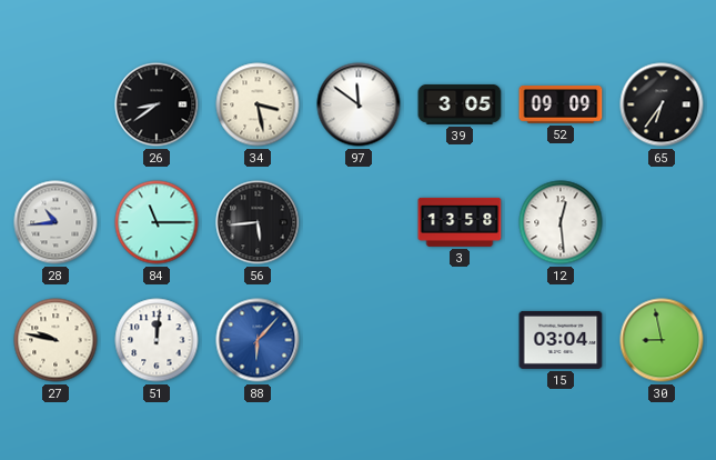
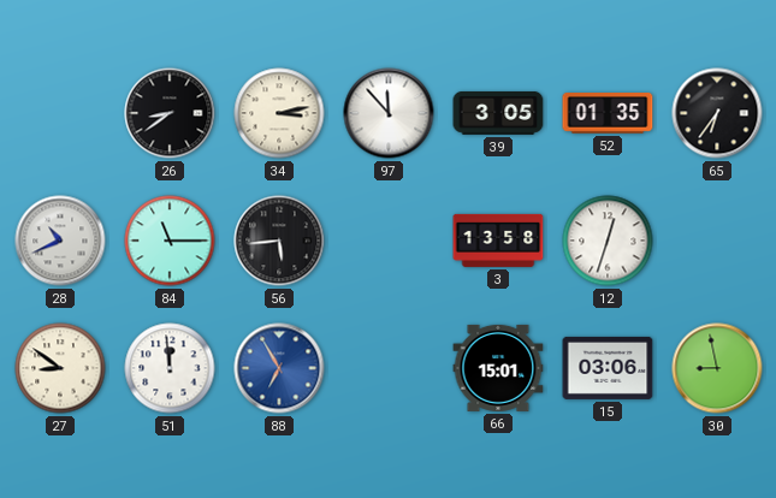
34: 3:28 -> 3:13
97: 11:51 -> 11:53
52: 09:09 -> 01:35
28: 10:44 -> 10:41
12: 12:29 -> 12:33
27: 9:47 -> 8:51
51: 12:01 -> 11:59
88: 6:07 -> 6:55
66: none -> 15:01
15: 03:04 -> 03:06
